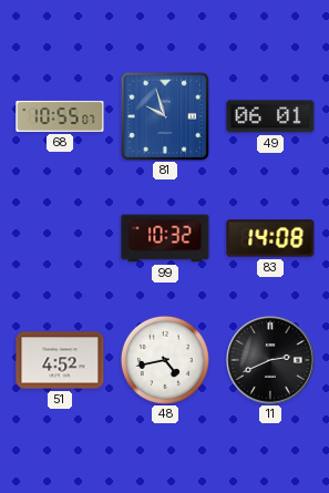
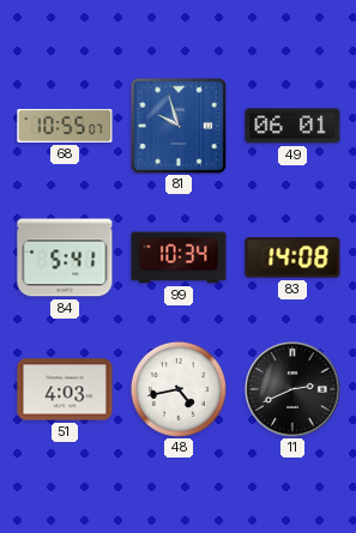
84: none -> 5:41
99: 10:32 -> 10:34
51: 4:52 -> 4:03
